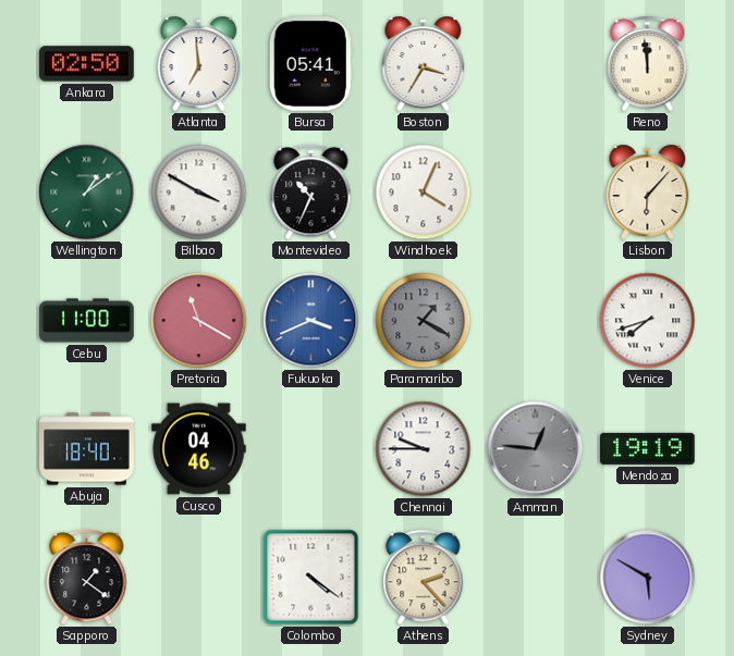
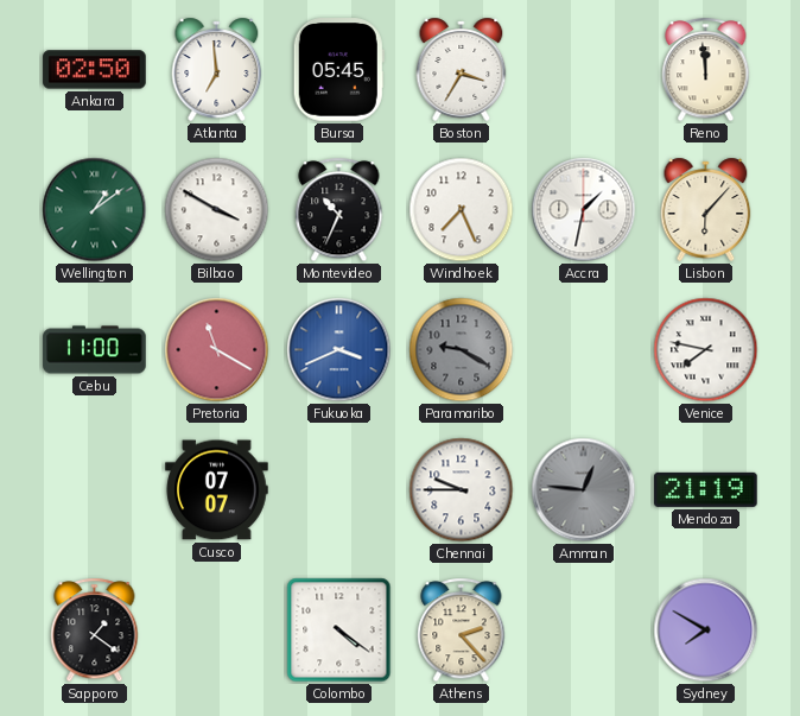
Bursa: 05:41 -> 05:45
Windhoek: 4:04 -> 7:26
Accra: none -> 1:32
Paramaribo: 1:20 -> 9:20
Venice: 7:42 -> 7:47
Abuja: 18:40 -> none
Cusco: 04:46 -> 07:07
Mendoza: 19:19 -> 21:19
Sydney: 5:50 -> 7:50
